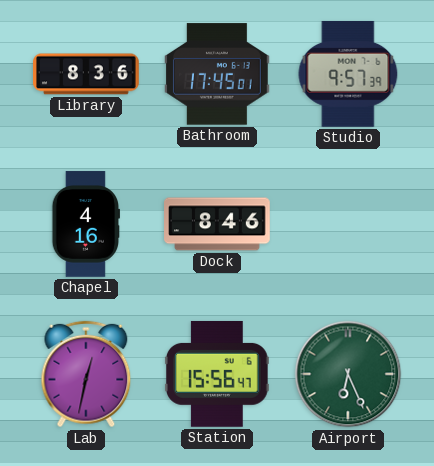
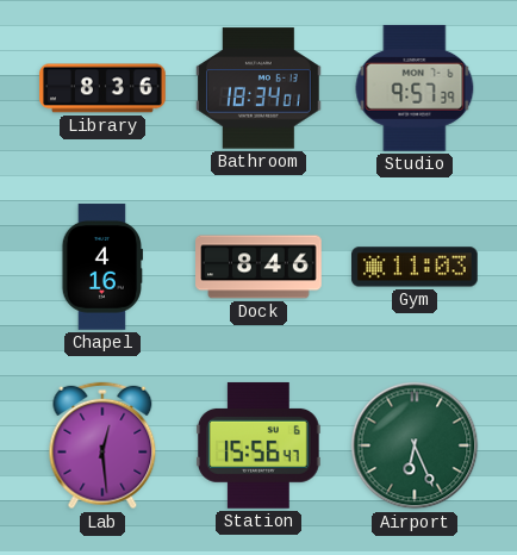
Bathroom: 17:45 -> 18:34
Gym: none -> 11:03
Lab: 12:32 -> 12:29
